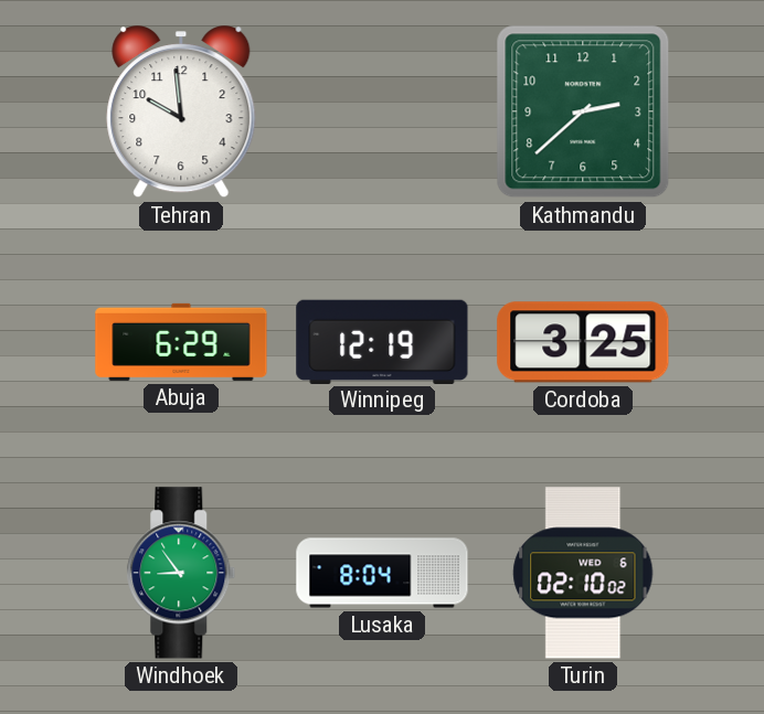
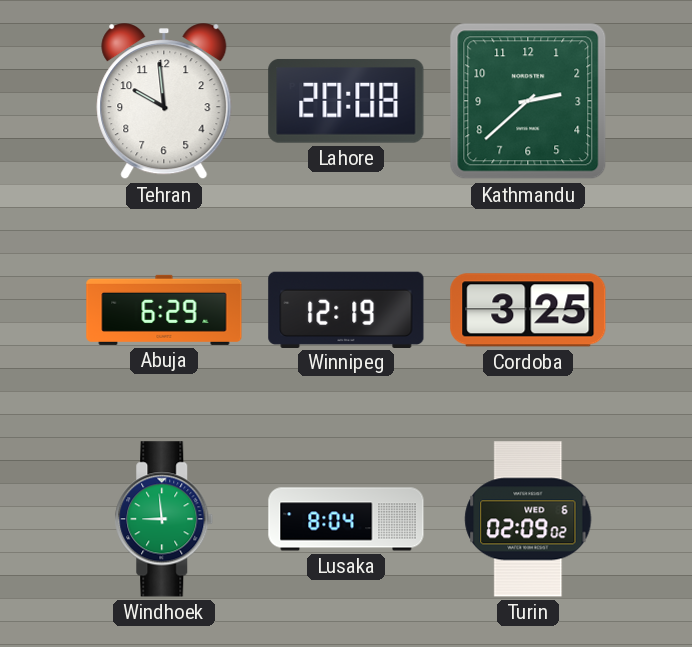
Lahore: none -> 20:08
Windhoek: 8:54 -> 8:59
Turin: 02:10 -> 02:09
